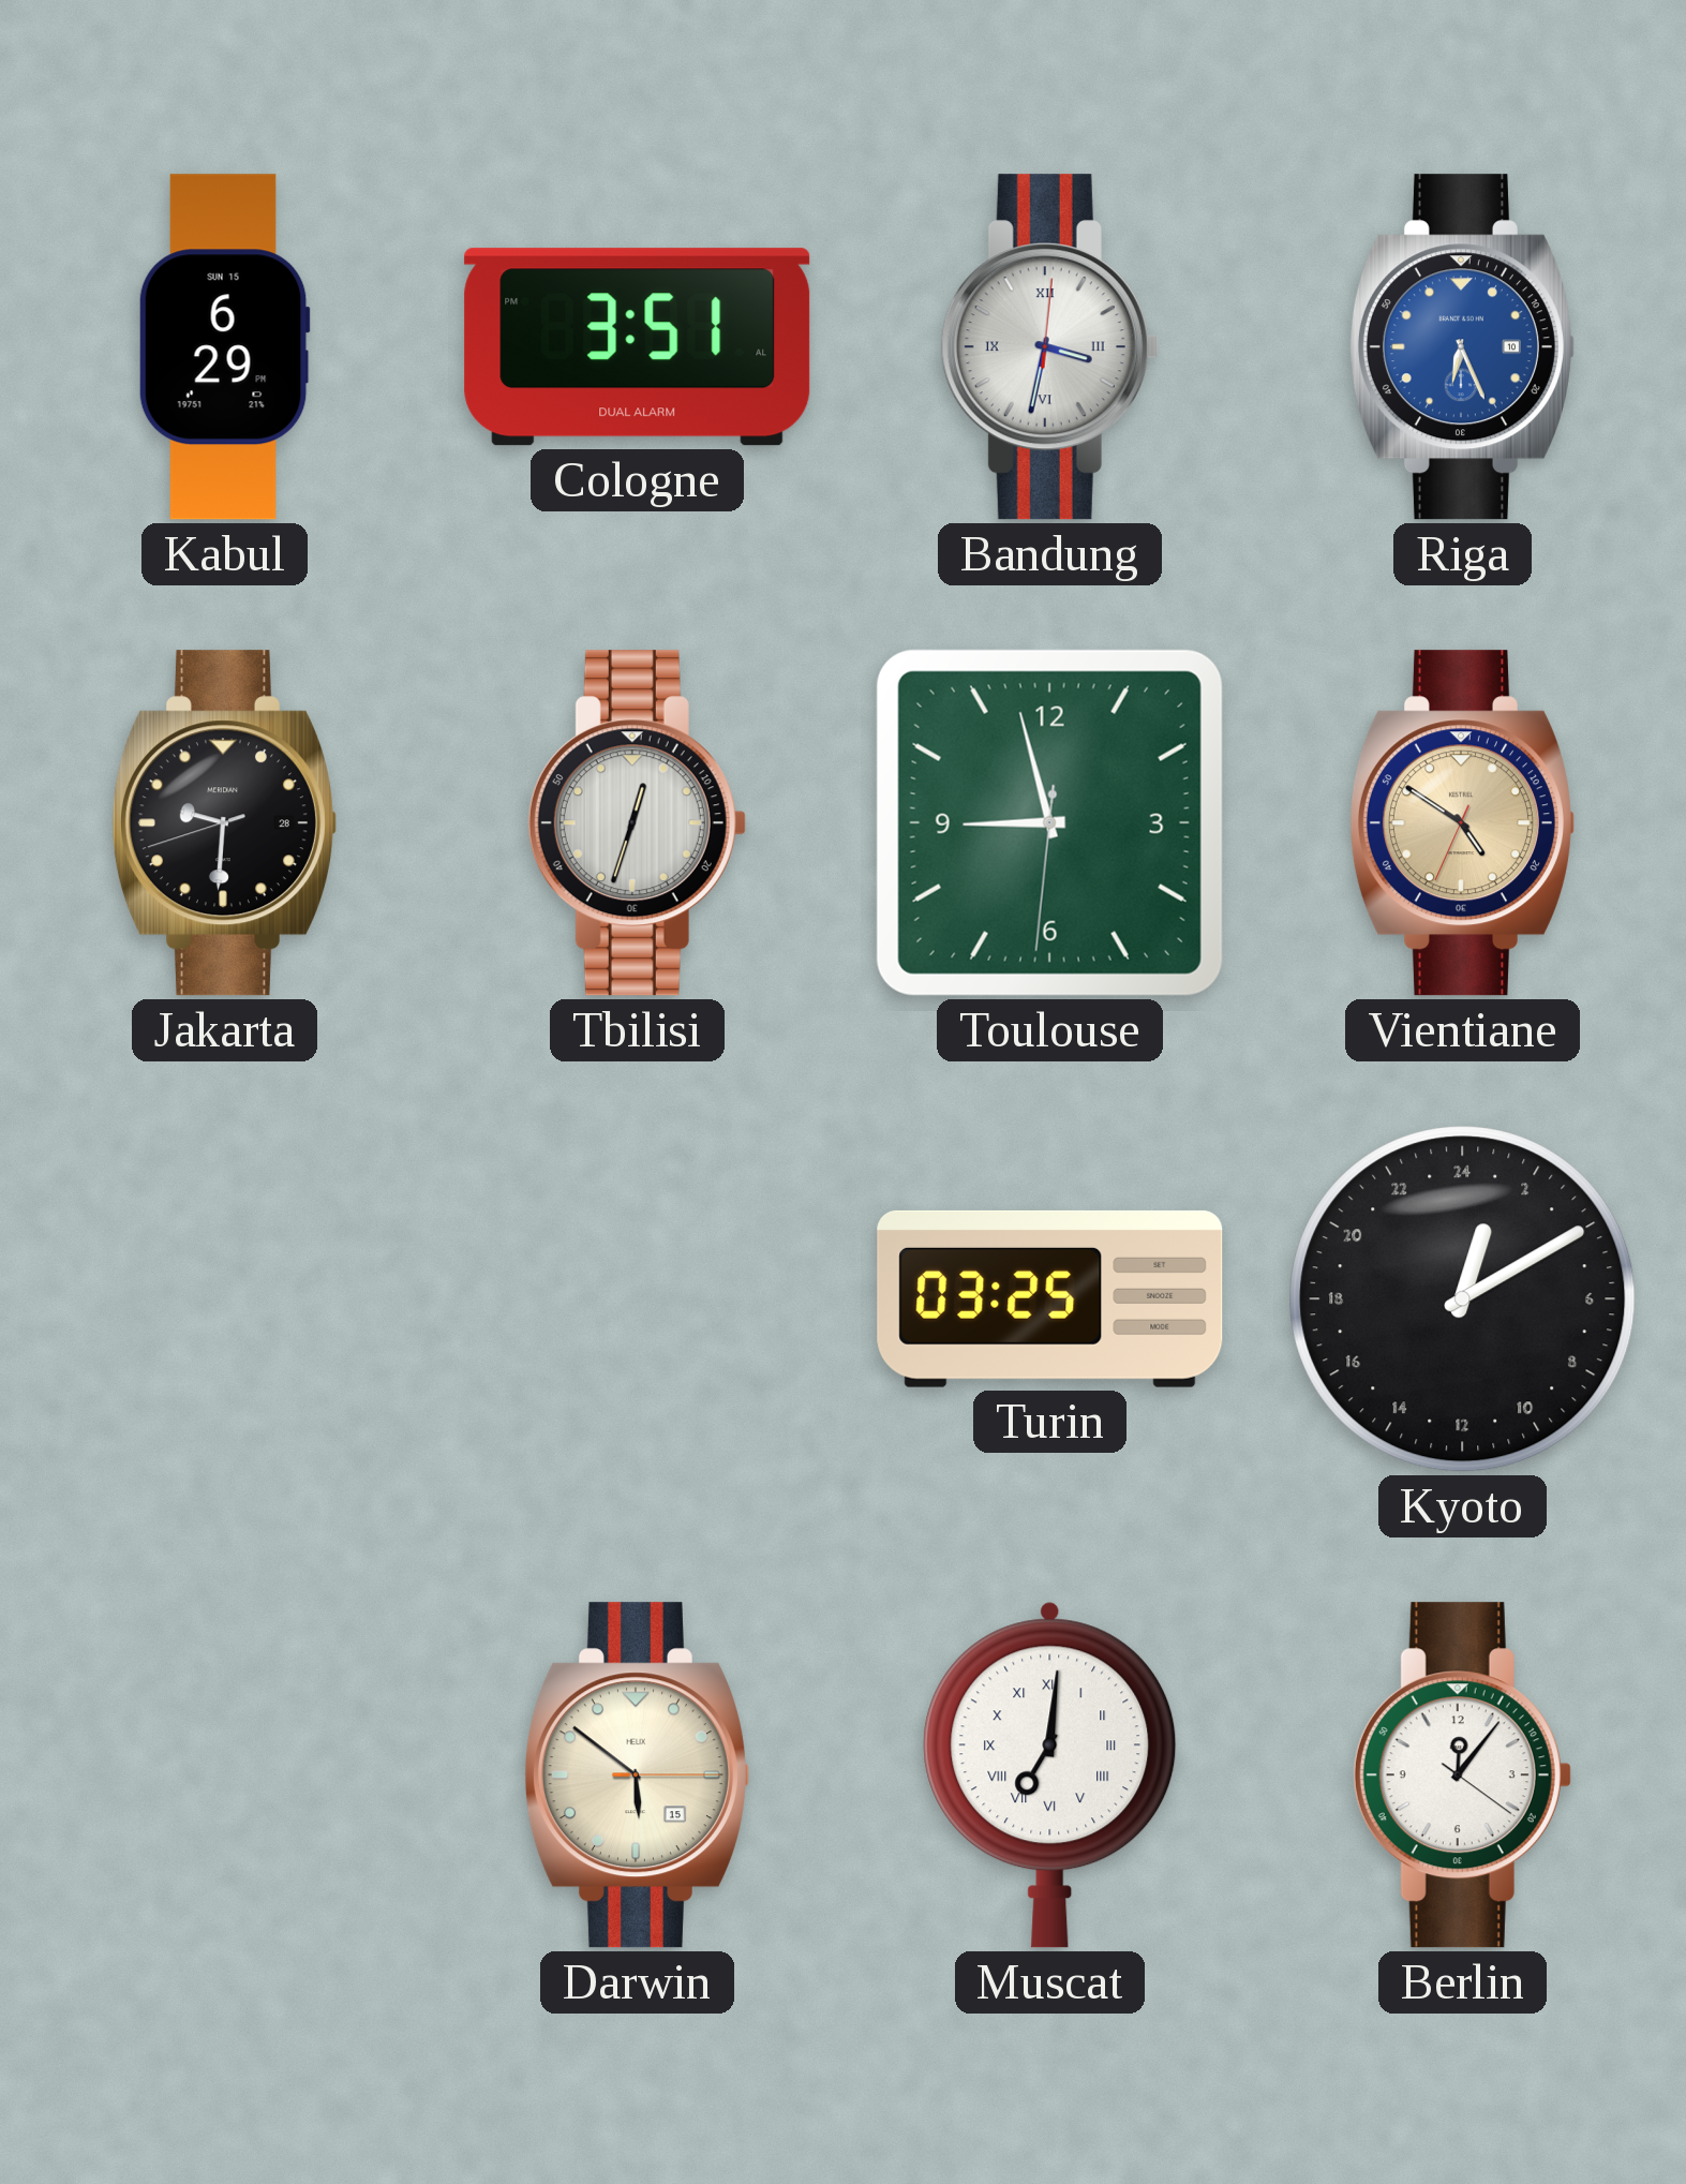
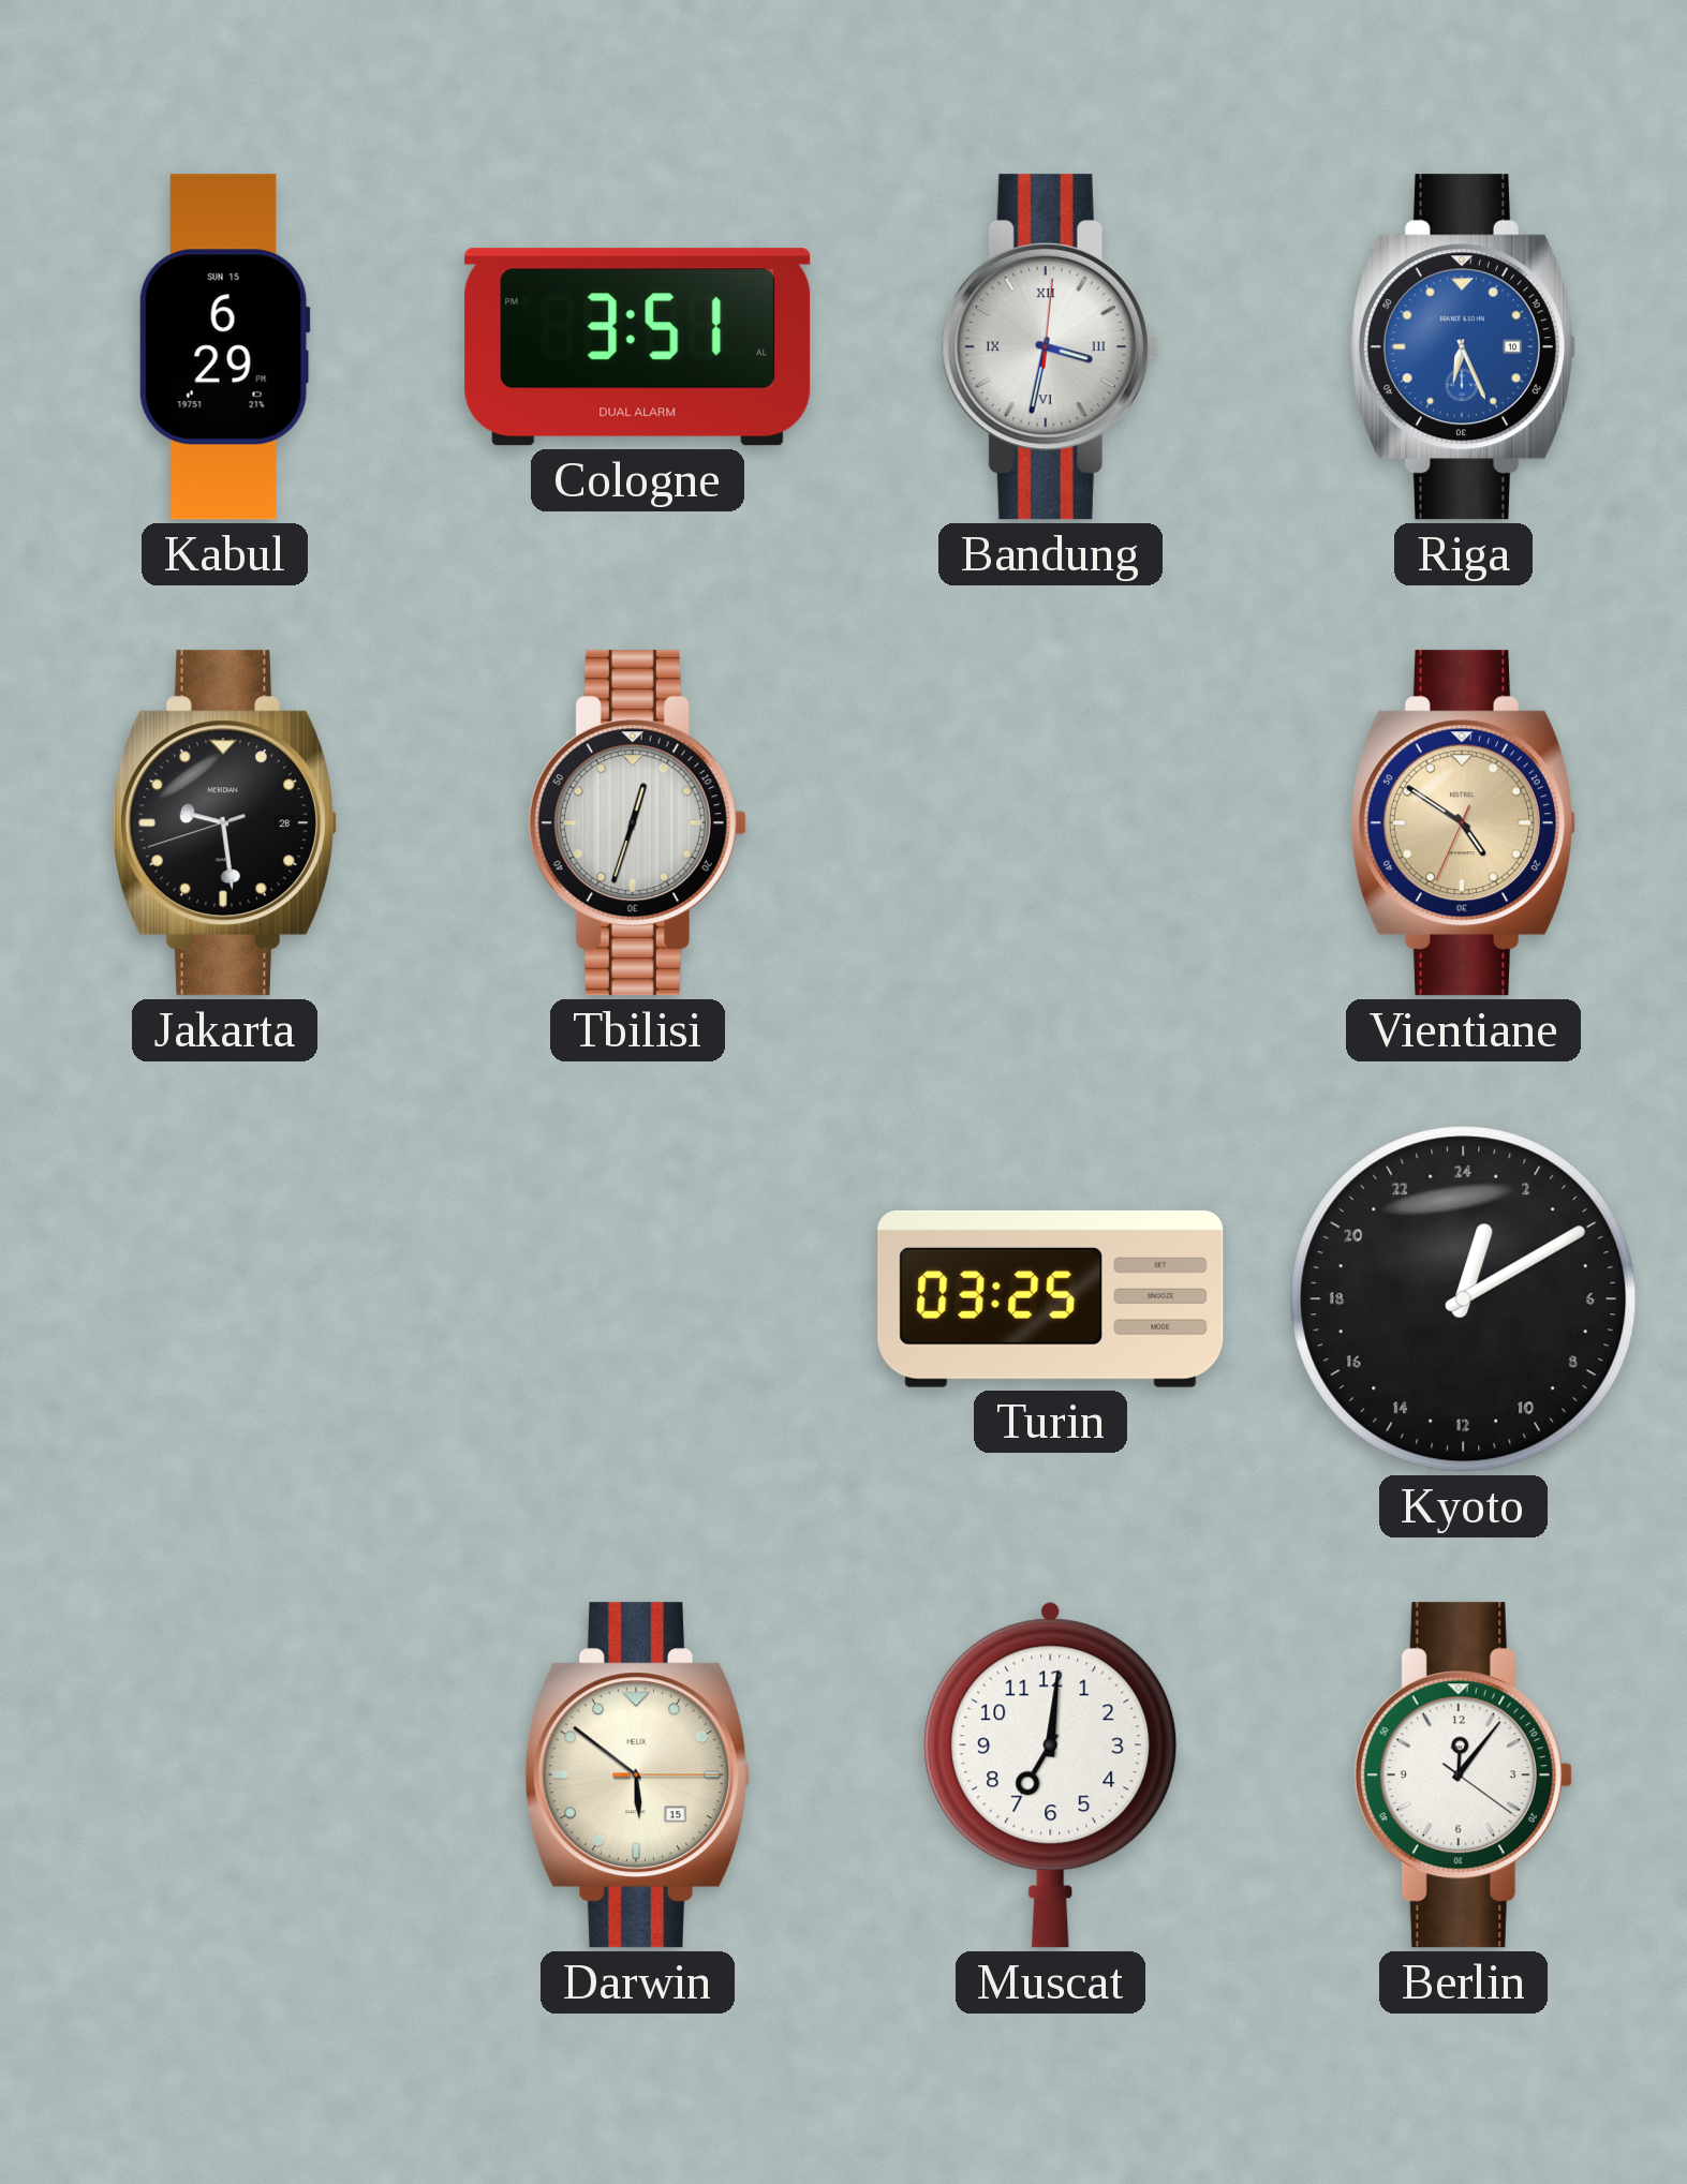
Jakarta: 9:30 -> 9:28
Toulouse: 8:57 -> none
Muscat numerals: Roman -> Arabic
